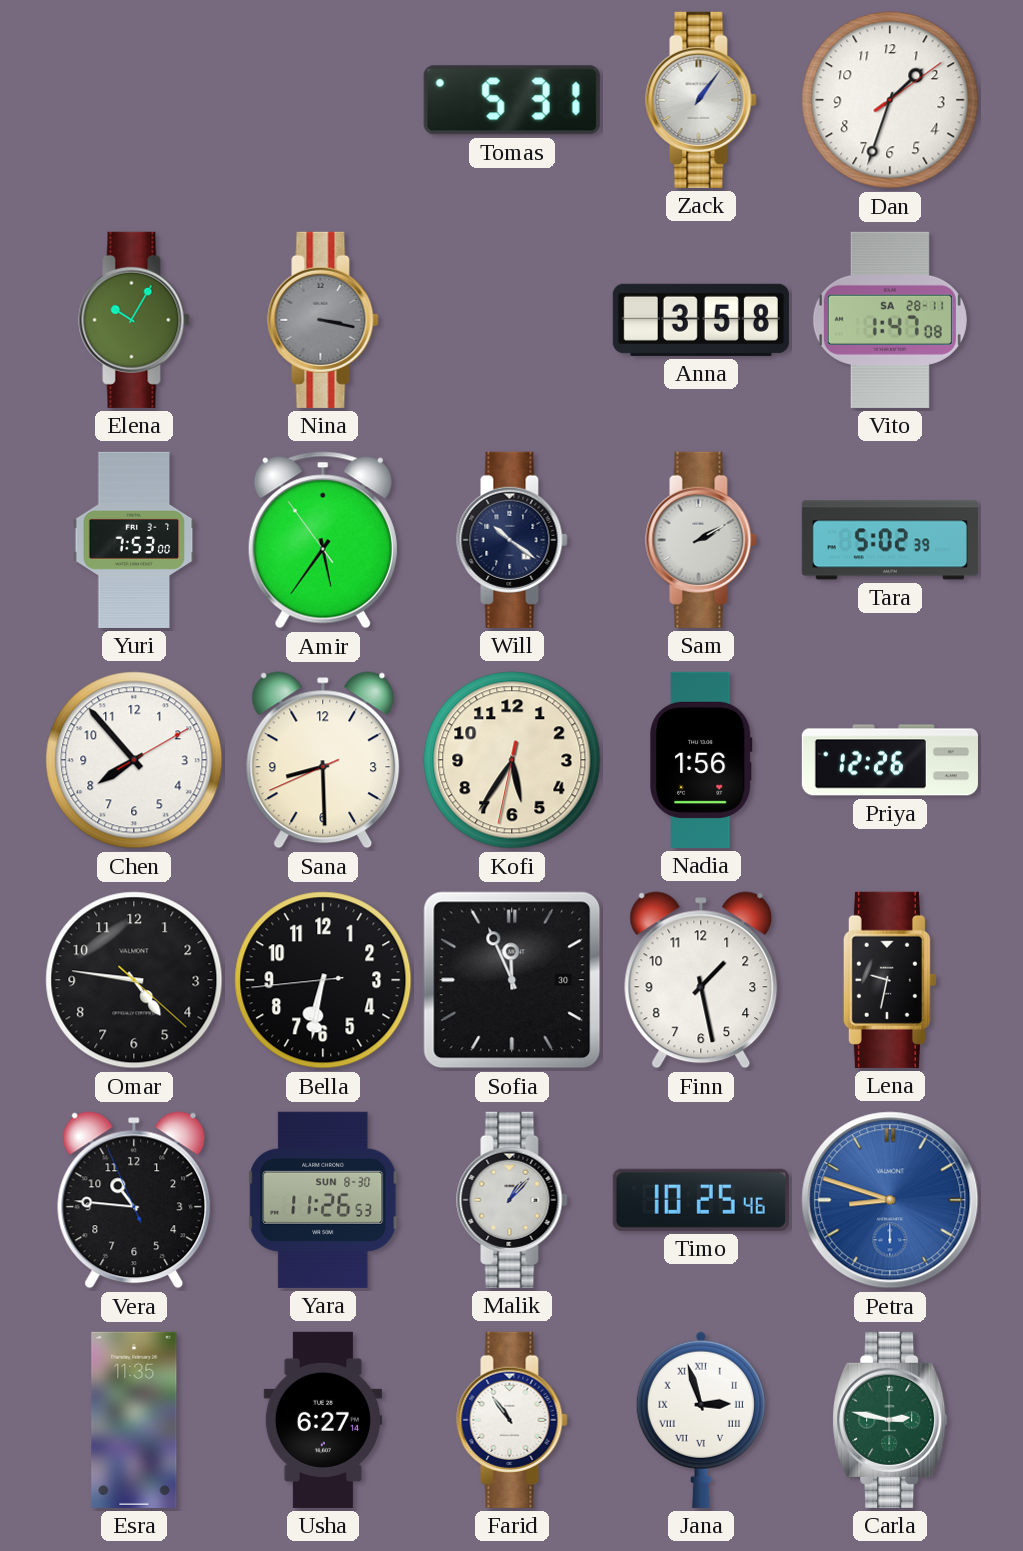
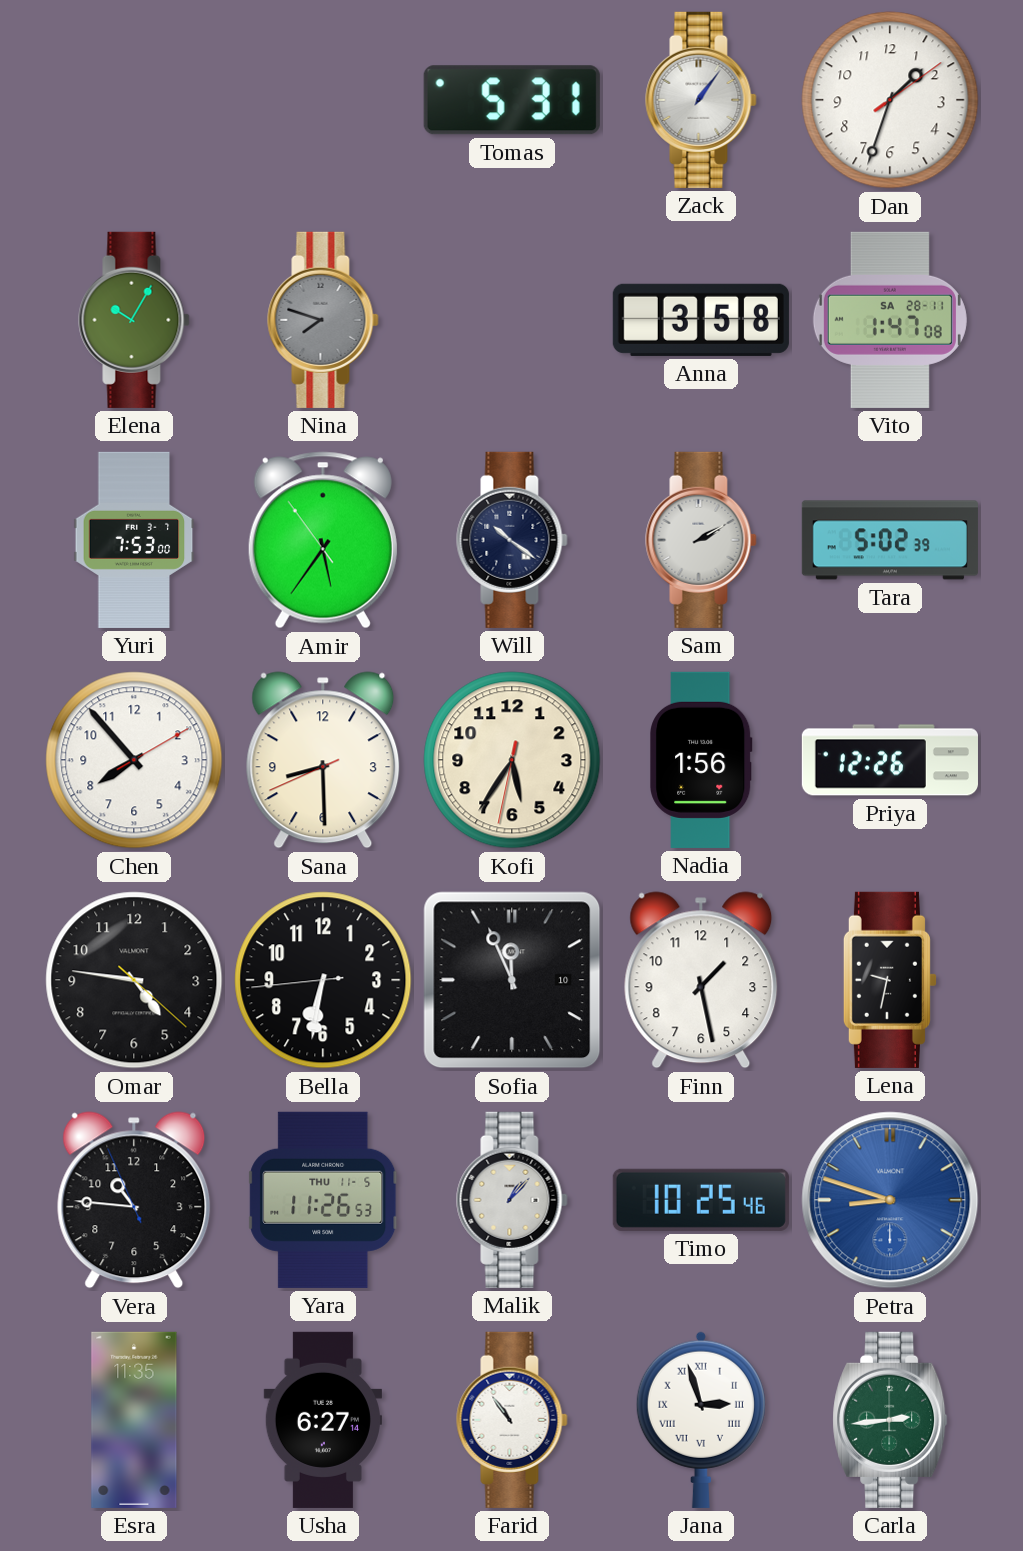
Nina: 3:17 -> 7:48
Sofia date: 30 -> 10
Yara date: SUN 8-30 -> THU 11-5
Carla: 2:47 -> 2:44
